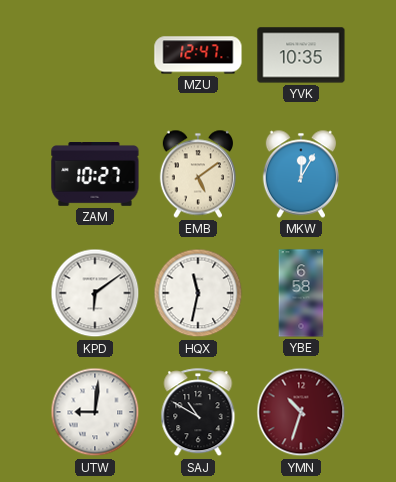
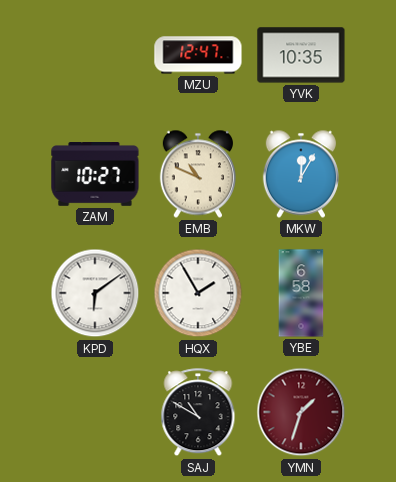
EMB: 5:09 -> 10:49
HQX: 11:32 -> 1:55
UTW: 9:01 -> none
YMN: 10:33 -> 1:33
